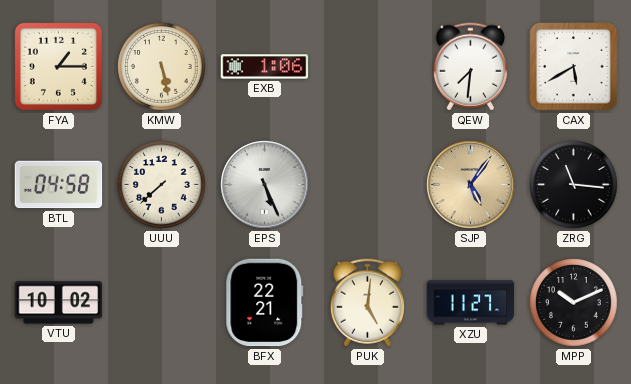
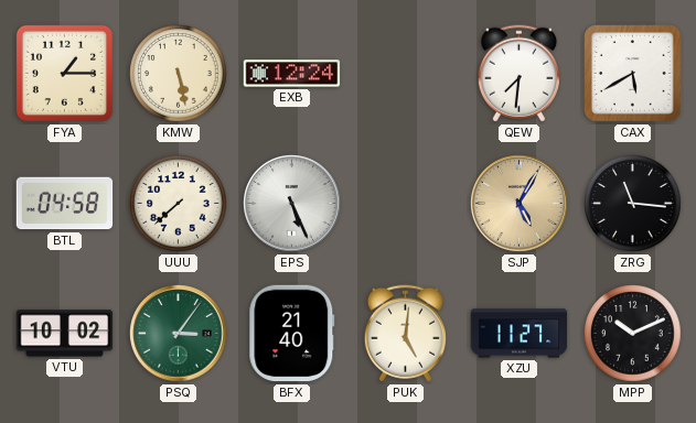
EXB: 1:06 -> 12:24
SJP: 5:06 -> 5:05
PSQ: none -> 3:06
BFX: 22:21 -> 21:40
